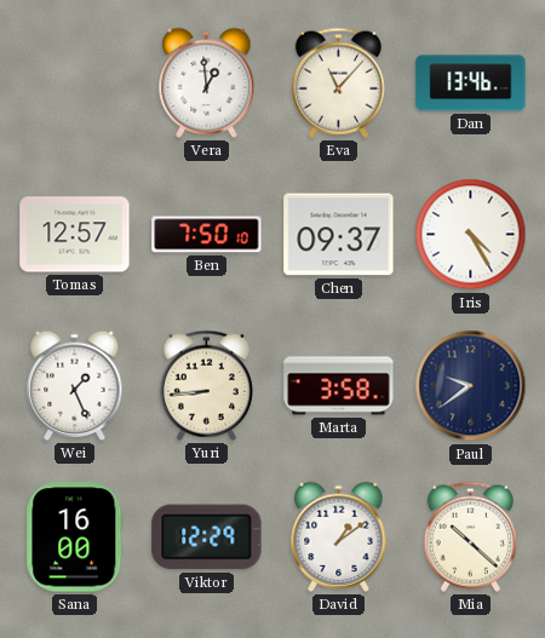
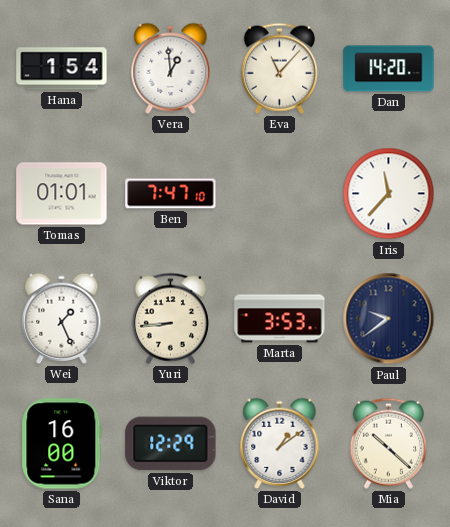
Hana: none -> 1:54
Dan: 13:46 -> 14:20
Tomas: 12:57 -> 01:01
Ben: 7:50 -> 7:47
Chen: 09:37 -> none
Iris: 4:25 -> 11:37
Marta: 3:58 -> 3:53
